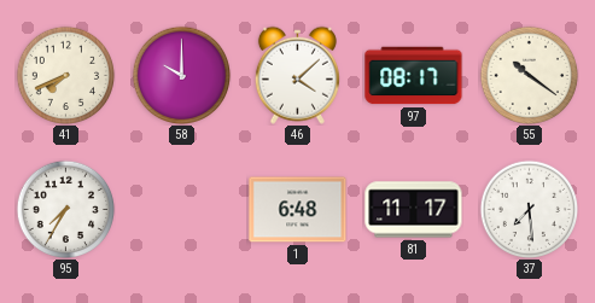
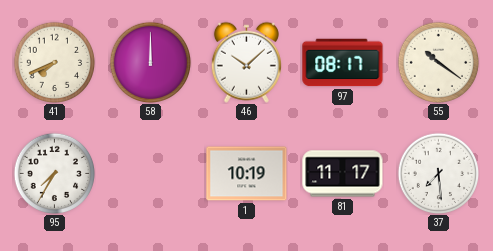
58: 10:00 -> 12:00
46: 4:08 -> 10:08
1: 6:48 -> 10:19
